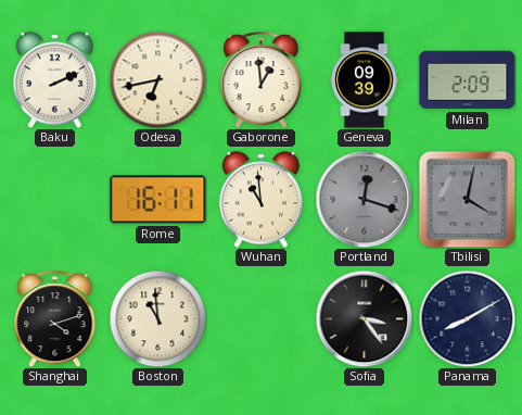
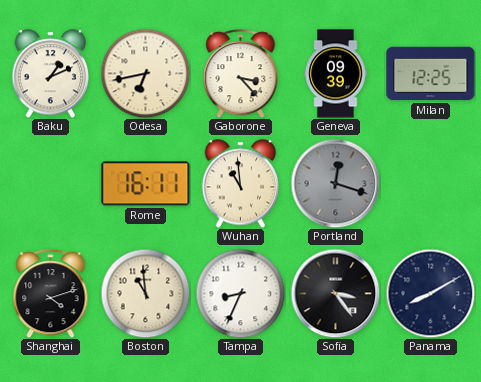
Baku: 2:11 -> 1:11
Gaborone: 12:59 -> 3:23
Milan: 2:09 -> 12:25
Tbilisi: 4:02 -> none
Tampa: none -> 8:34
